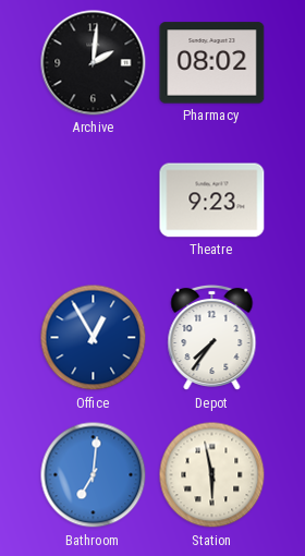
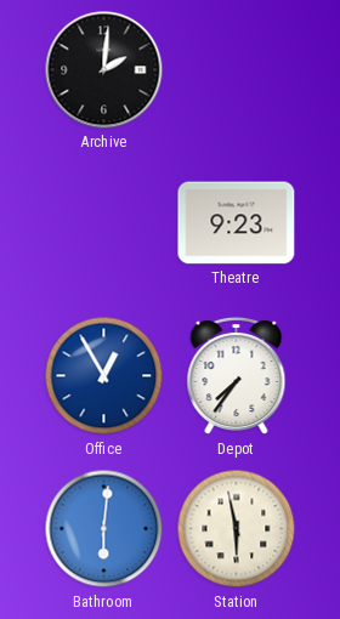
Pharmacy: 08:02 -> none
Bathroom: 7:01 -> 6:01
